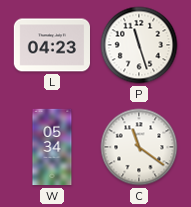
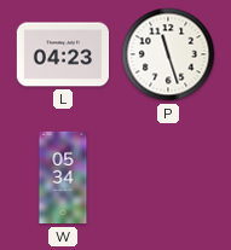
C: 11:21 -> none
